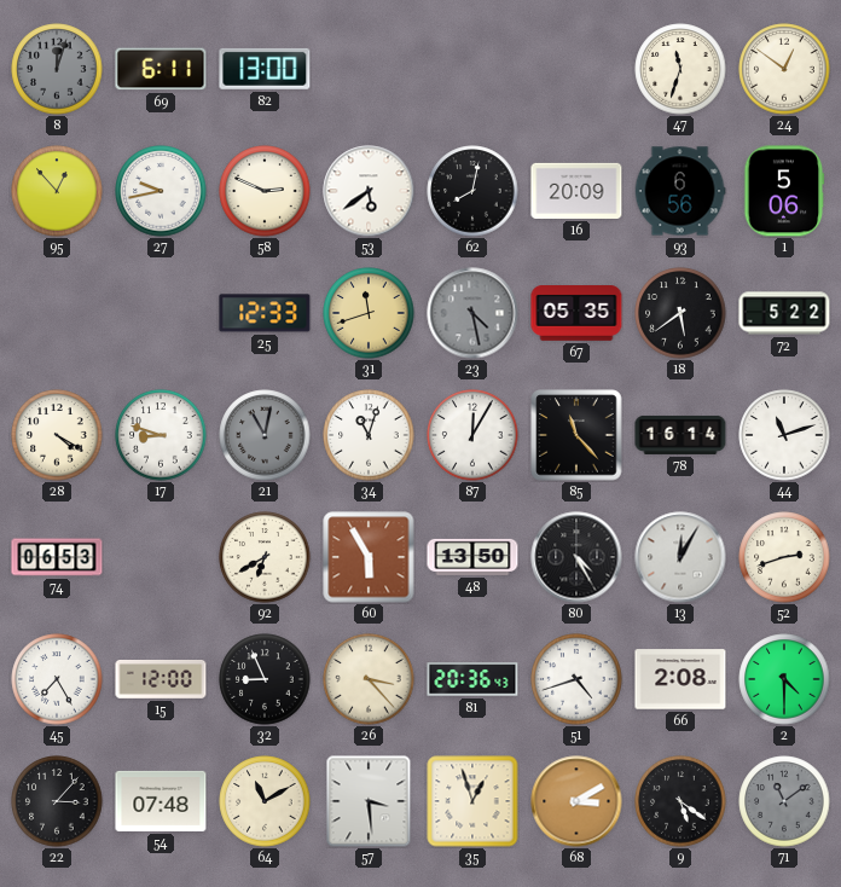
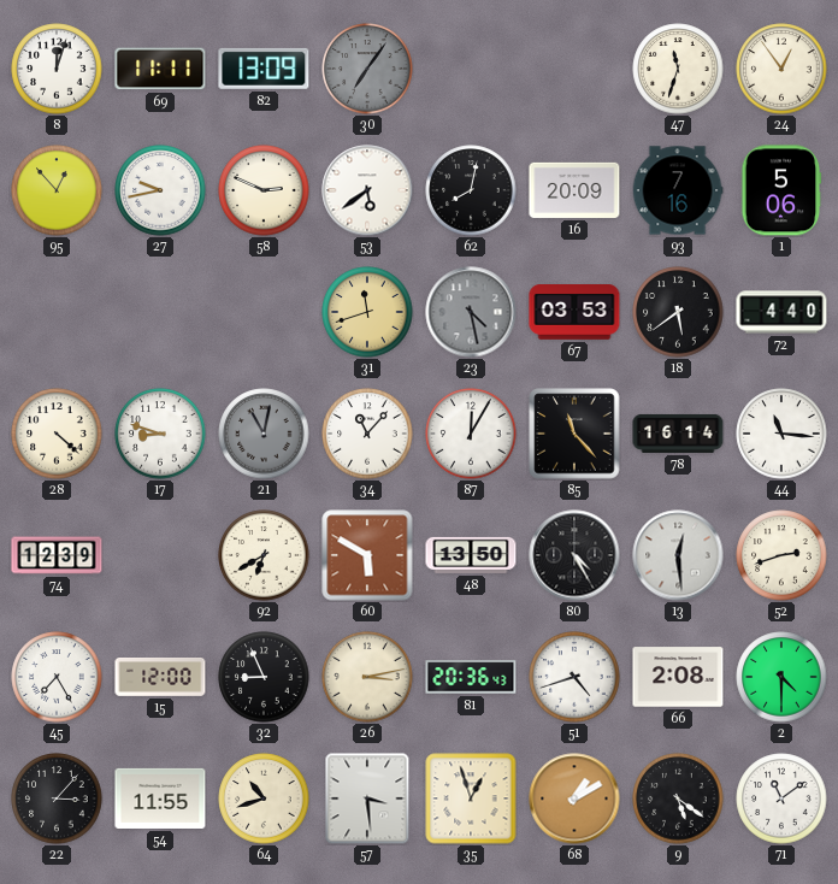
8 dial: grey -> white
69: 6:11 -> 11:11
82: 13:00 -> 13:09
30: none -> 7:06
24: 12:51 -> 12:54
93: 6:56 -> 7:16
25: 12:33 -> none
67: 05:35 -> 03:53
72: 5:22 -> 4:40
28: 4:20 -> 4:22
34: 11:03 -> 11:07
44: 11:12 -> 11:16
74: 06:53 -> 12:39
60: 5:55 -> 5:50
13: 12:05 -> 12:29
26: 3:23 -> 3:13
54: 07:48 -> 11:55
64: 11:10 -> 10:42
68: 3:10 -> 1:10
71 dial: grey -> white
